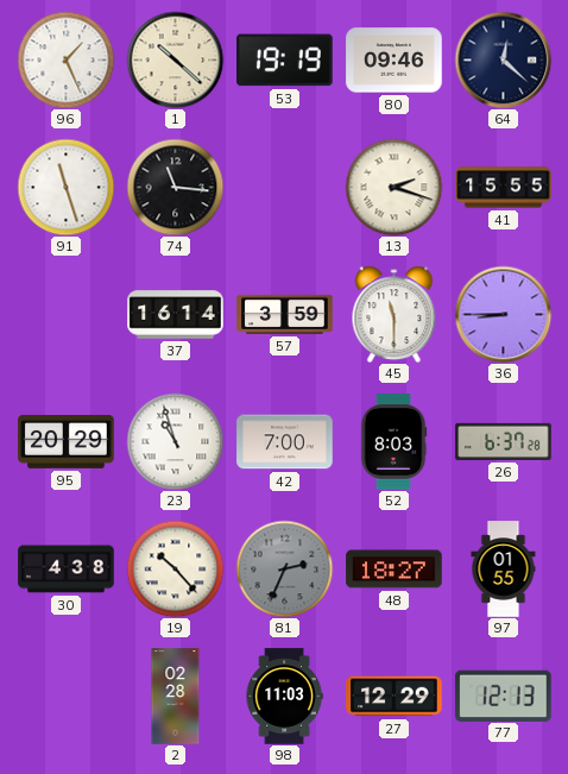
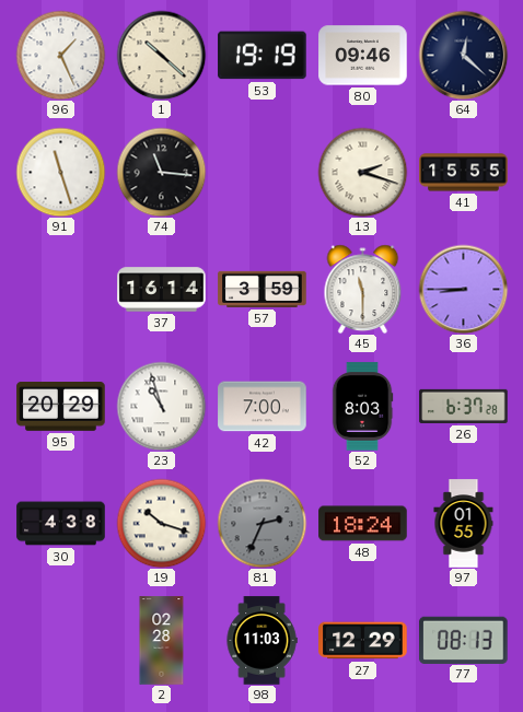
19: 10:23 -> 10:18
48: 18:27 -> 18:24
77: 12:13 -> 08:13
